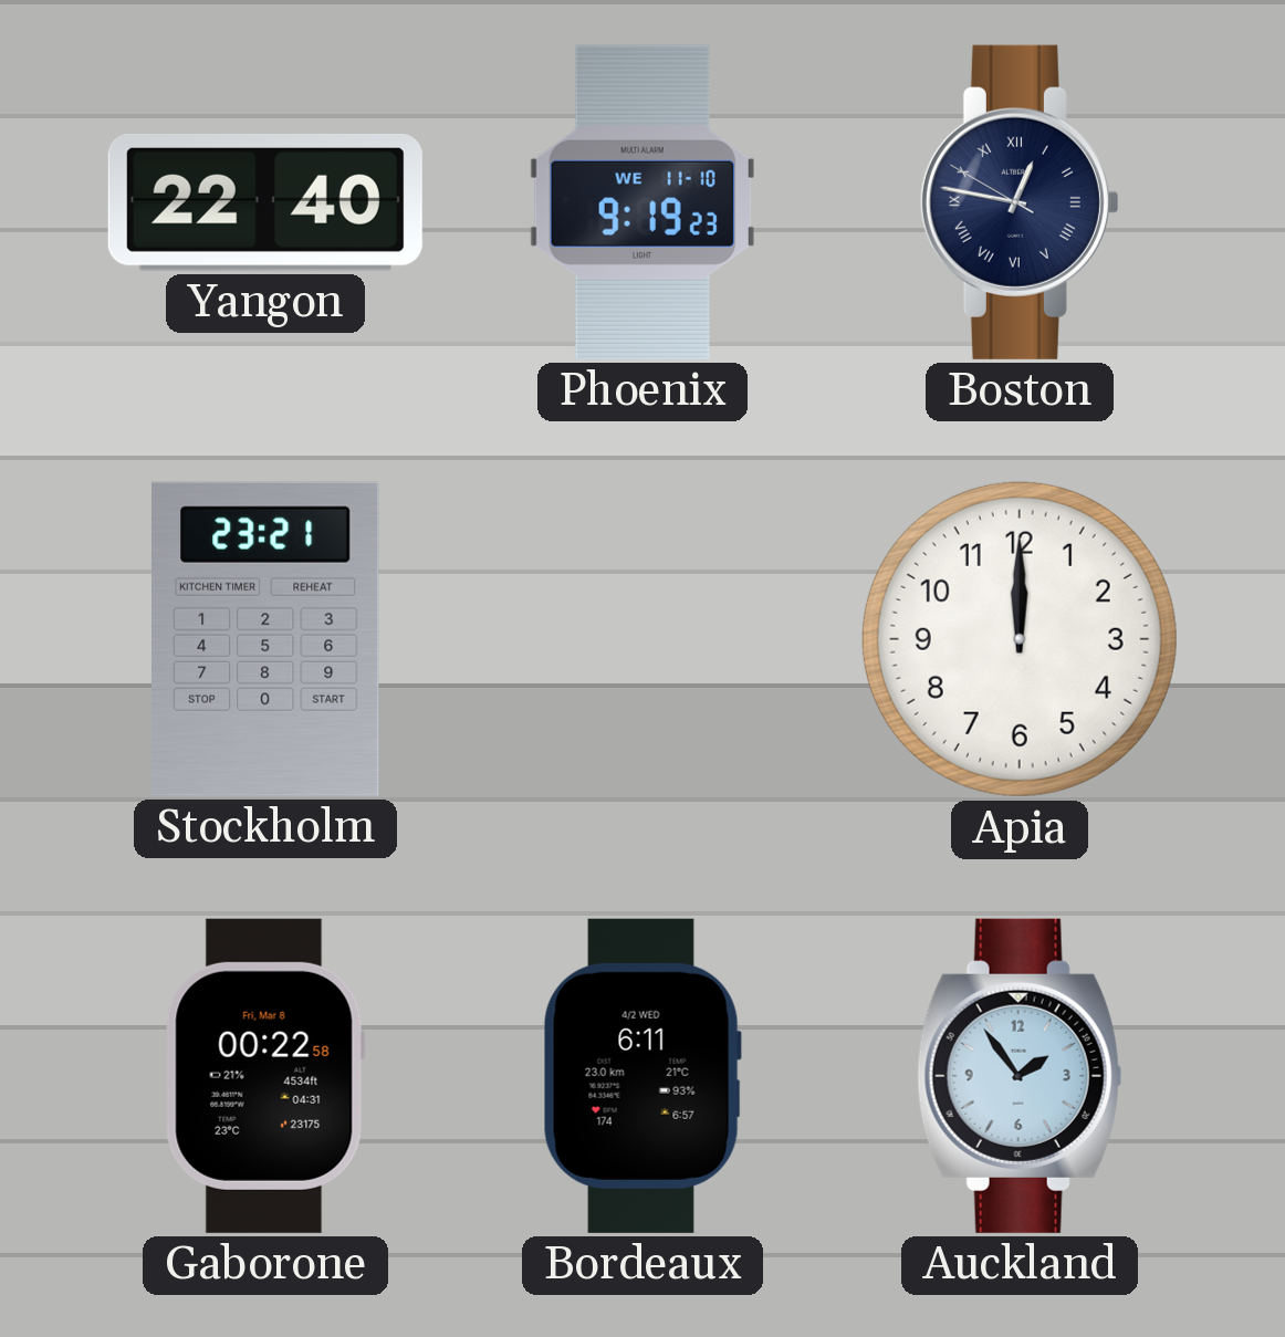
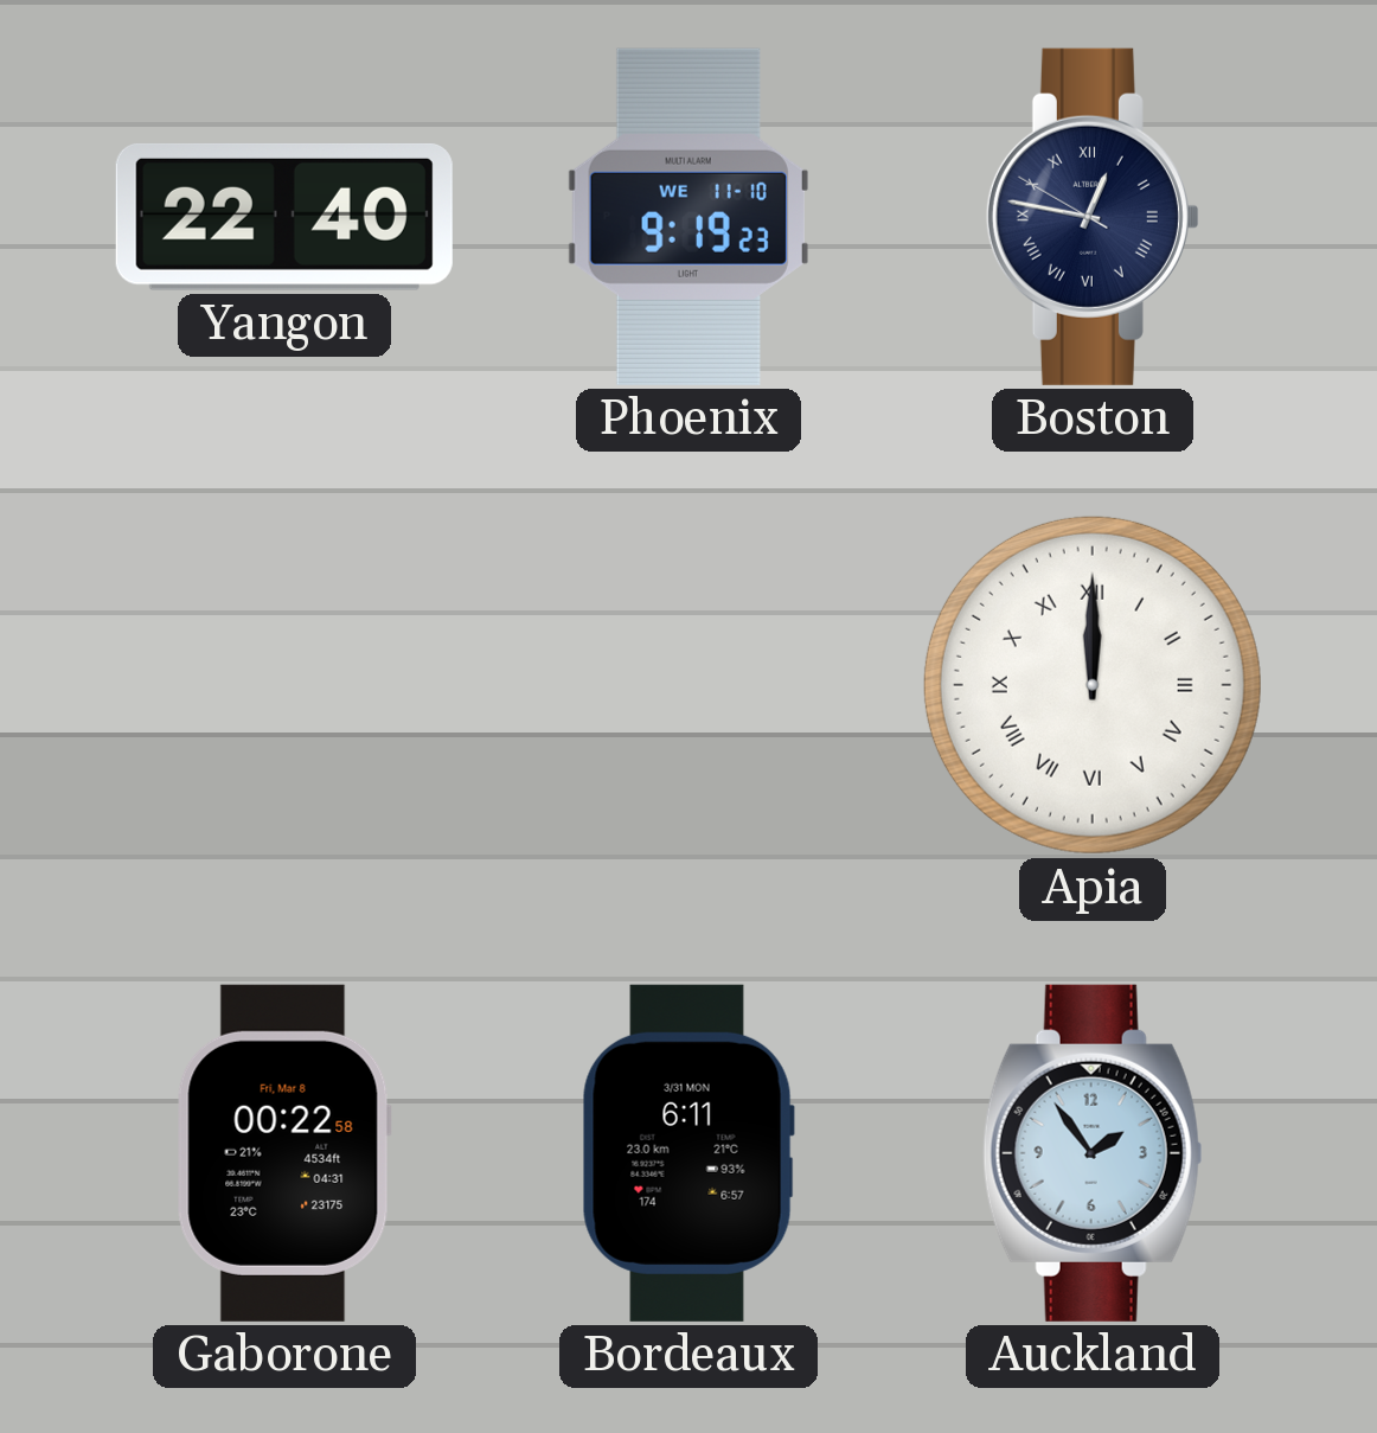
Stockholm: 23:21 -> none
Apia numerals: Arabic -> Roman
Bordeaux date: 4/2 WED -> 3/31 MON
